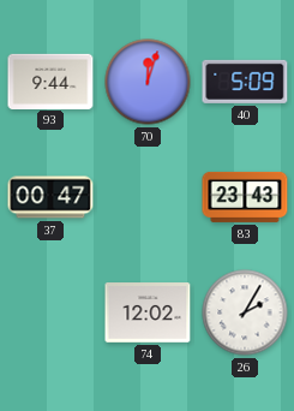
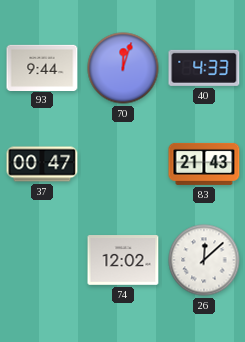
40: 5:09 -> 4:33
83: 23:43 -> 21:43
26: 2:05 -> 12:08
